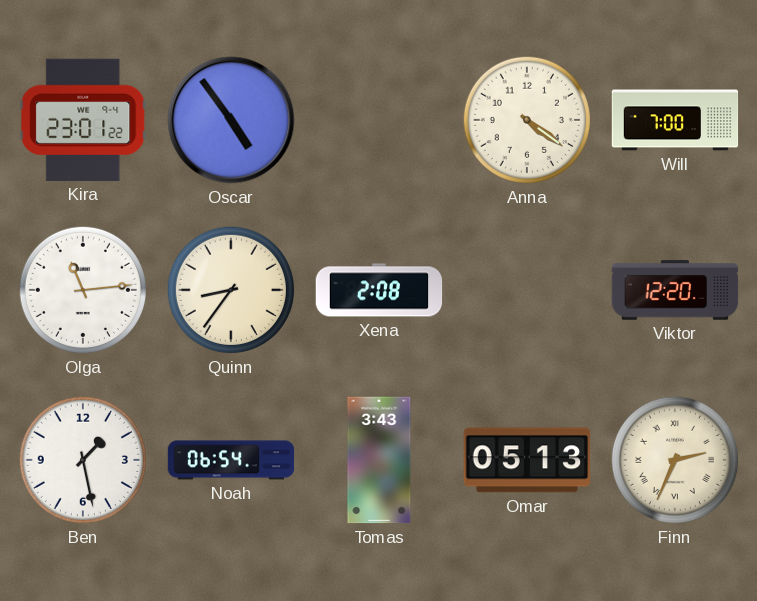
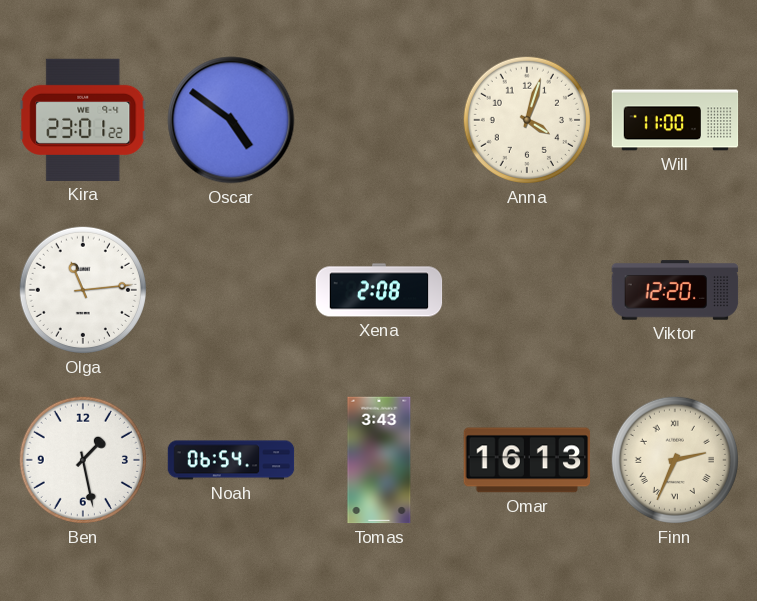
Oscar: 4:54 -> 4:51
Anna: 4:21 -> 4:03
Will: 7:00 -> 11:00
Quinn: 8:36 -> none
Omar: 05:13 -> 16:13
